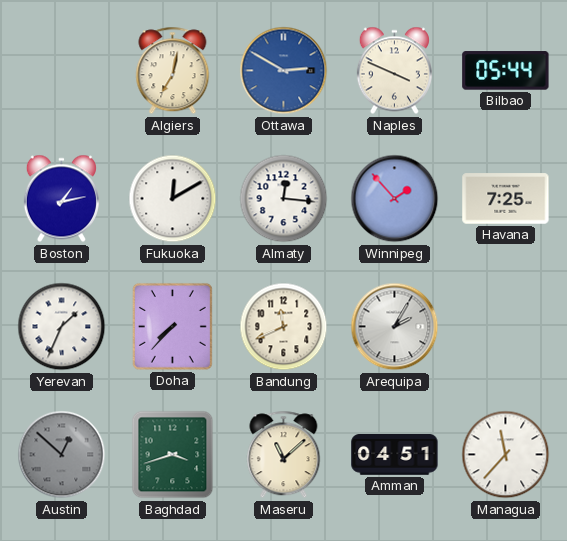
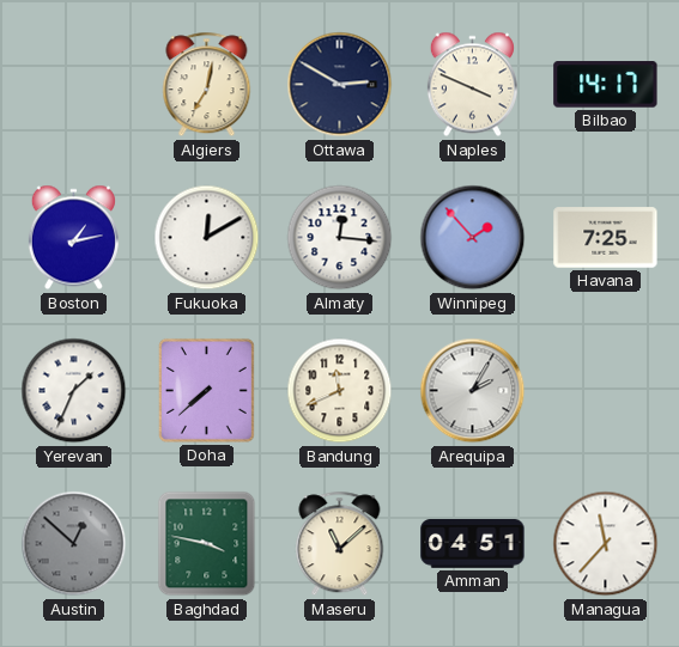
Ottawa dial: blue -> navy
Bilbao: 05:44 -> 14:17
Doha: 7:37 -> 7:38
Baghdad: 3:42 -> 3:47
